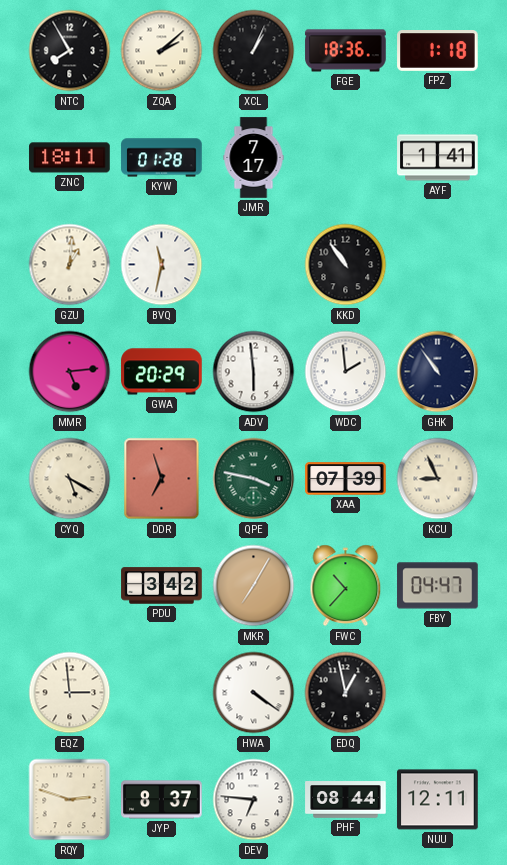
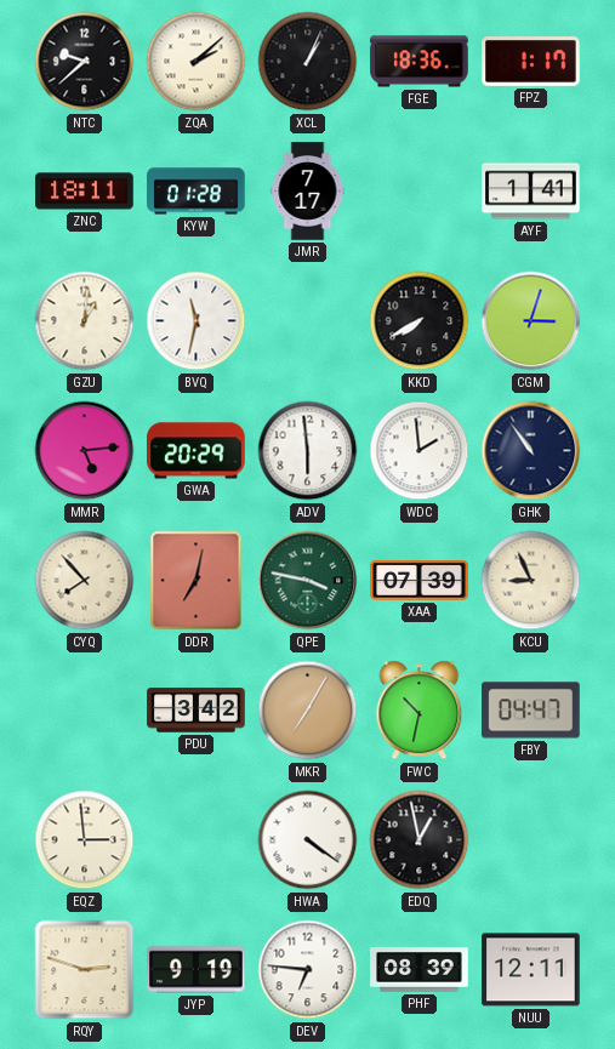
NTC: 7:55 -> 9:38
FPZ: 1:18 -> 1:17
KKD: 10:54 -> 7:40
CGM: none -> 3:03
CYQ: 5:20 -> 7:53
DDR: 6:57 -> 7:02
FWC: 10:37 -> 10:32
JYP: 8:37 -> 9:19
PHF: 08:44 -> 08:39
